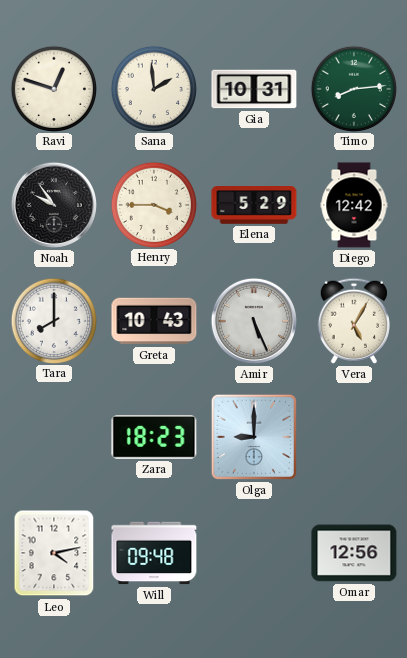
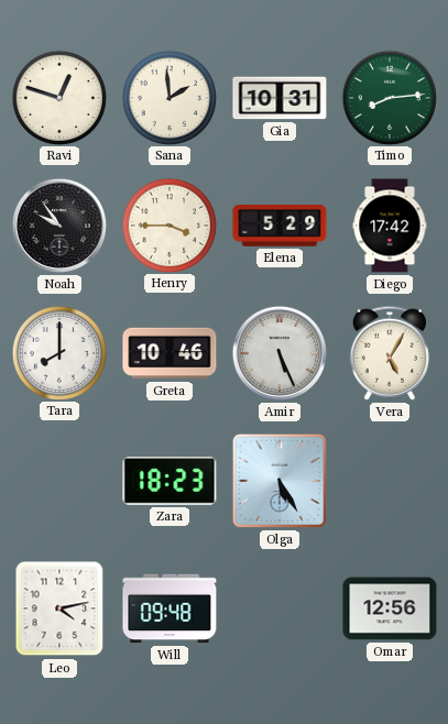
Diego: 12:42 -> 17:42
Greta: 10:43 -> 10:46
Olga: 9:00 -> 5:25
